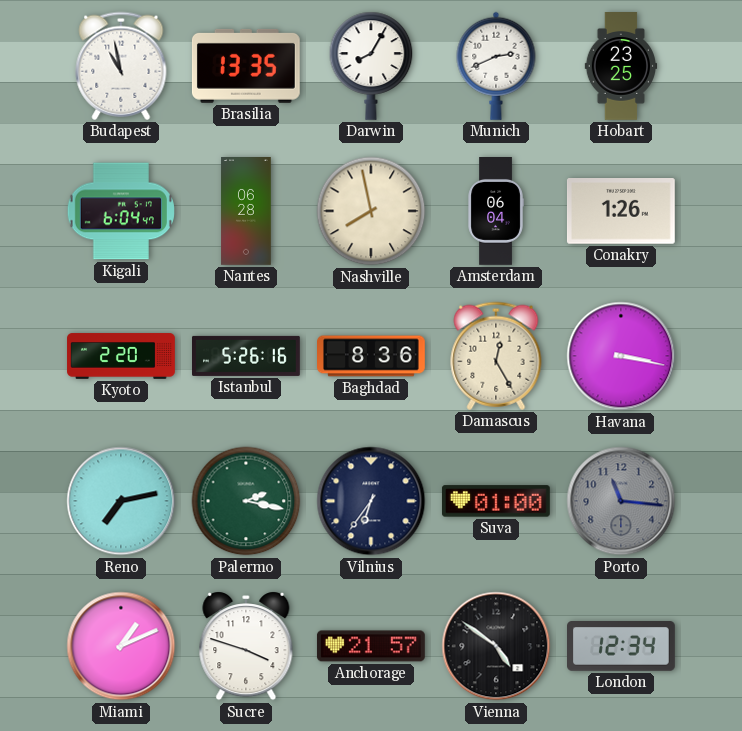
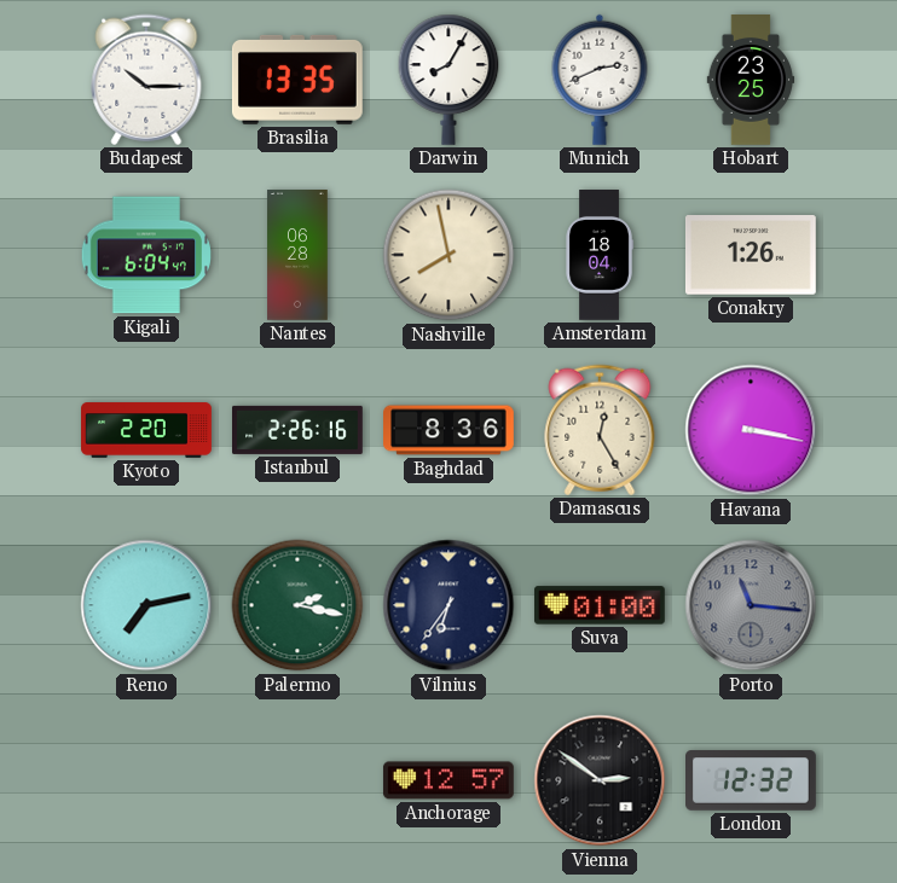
Budapest: 10:58 -> 10:15
Amsterdam: 06:04 -> 18:04
Istanbul: 5:26 -> 2:26
Miami: 1:11 -> none
Sucre: 3:48 -> none
Anchorage: 21:57 -> 12:57
Vienna: 4:51 -> 2:51
London: 12:34 -> 12:32
